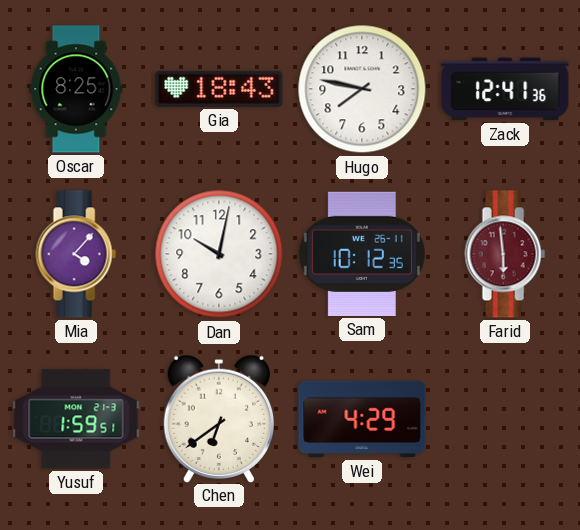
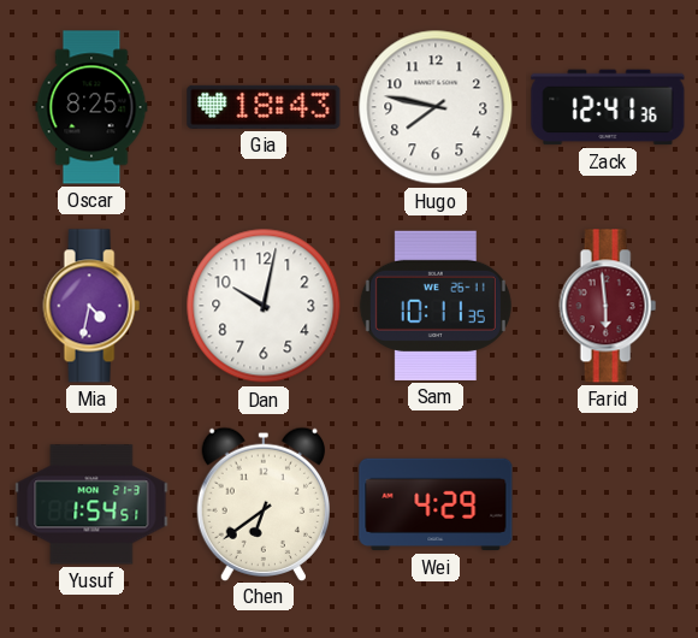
Mia: 4:07 -> 4:32
Sam: 10:12 -> 10:11
Yusuf: 1:59 -> 1:54
